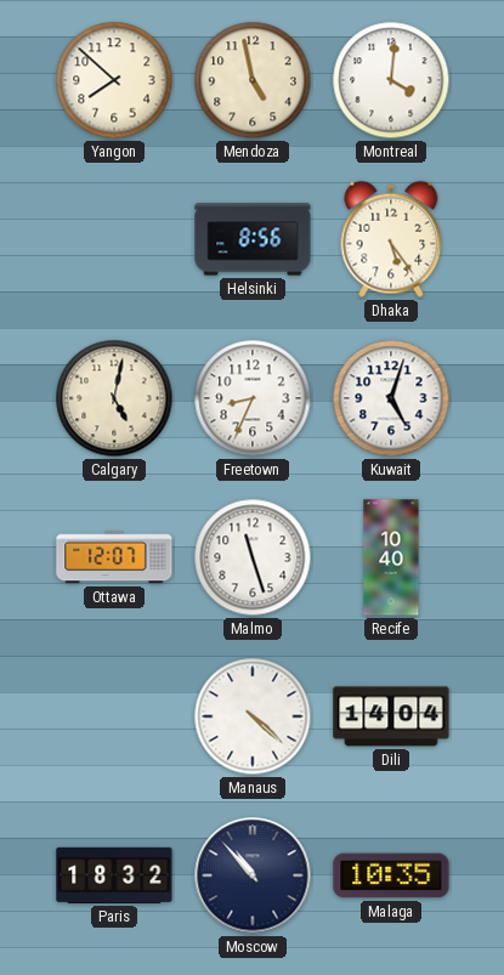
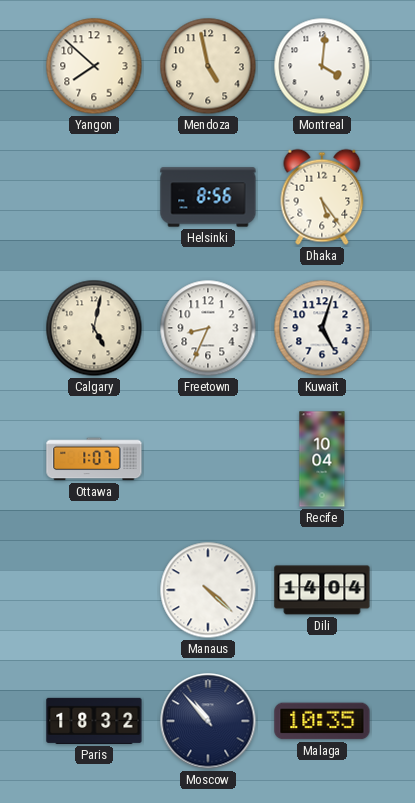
Ottawa: 12:07 -> 1:07
Malmo: 11:27 -> none
Recife: 10:40 -> 10:04
